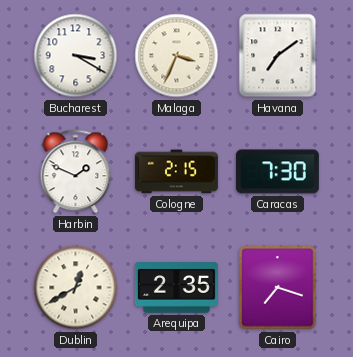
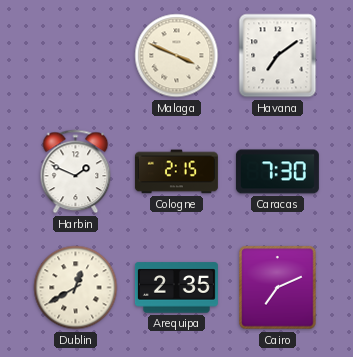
Bucharest: 3:20 -> none
Malaga: 3:34 -> 3:49
Cairo: 7:18 -> 7:11
